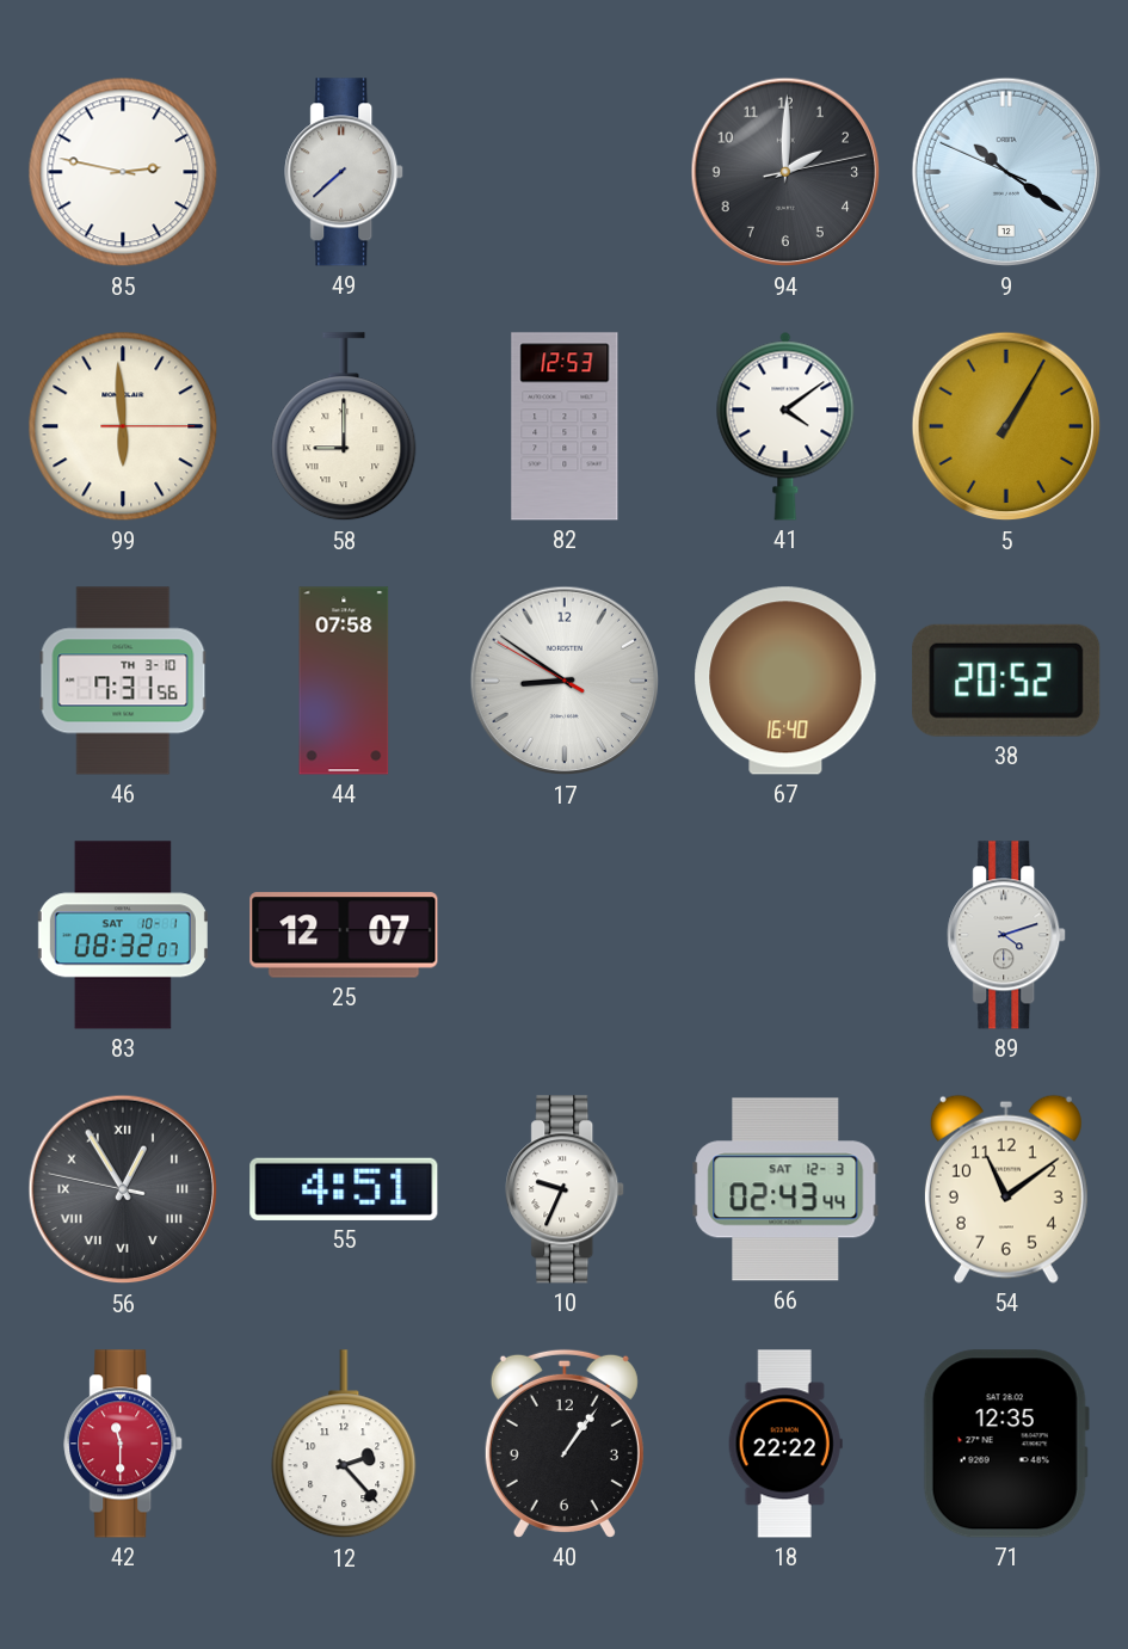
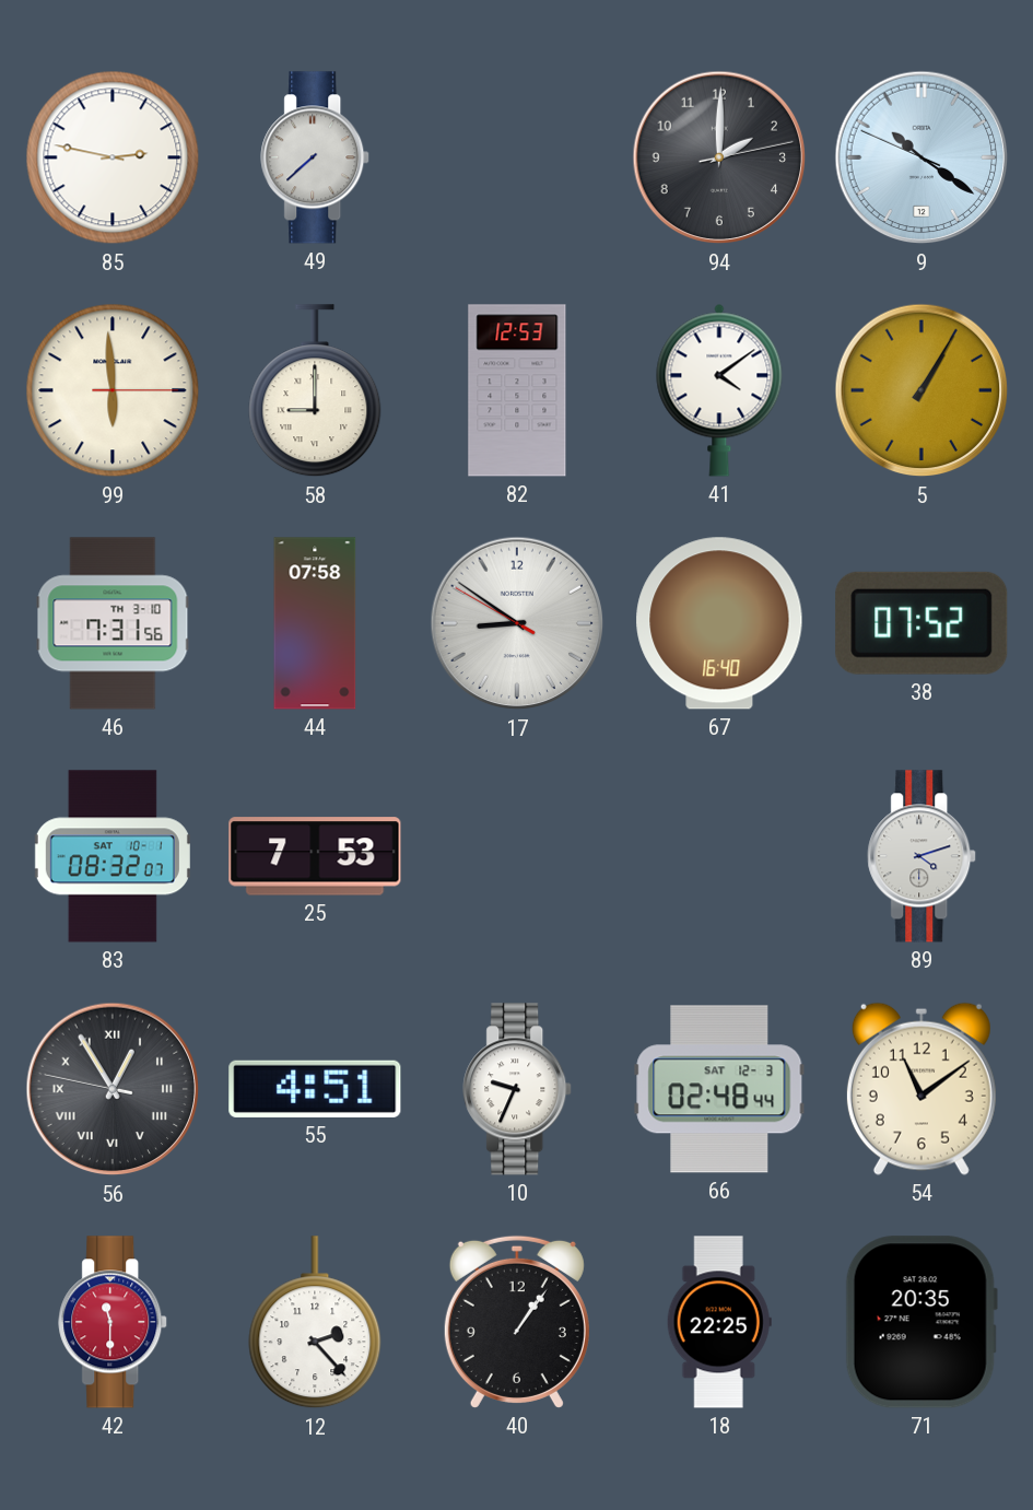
38: 20:52 -> 07:52
25: 12:07 -> 7:53
66: 02:43 -> 02:48
18: 22:22 -> 22:25
71: 12:35 -> 20:35
